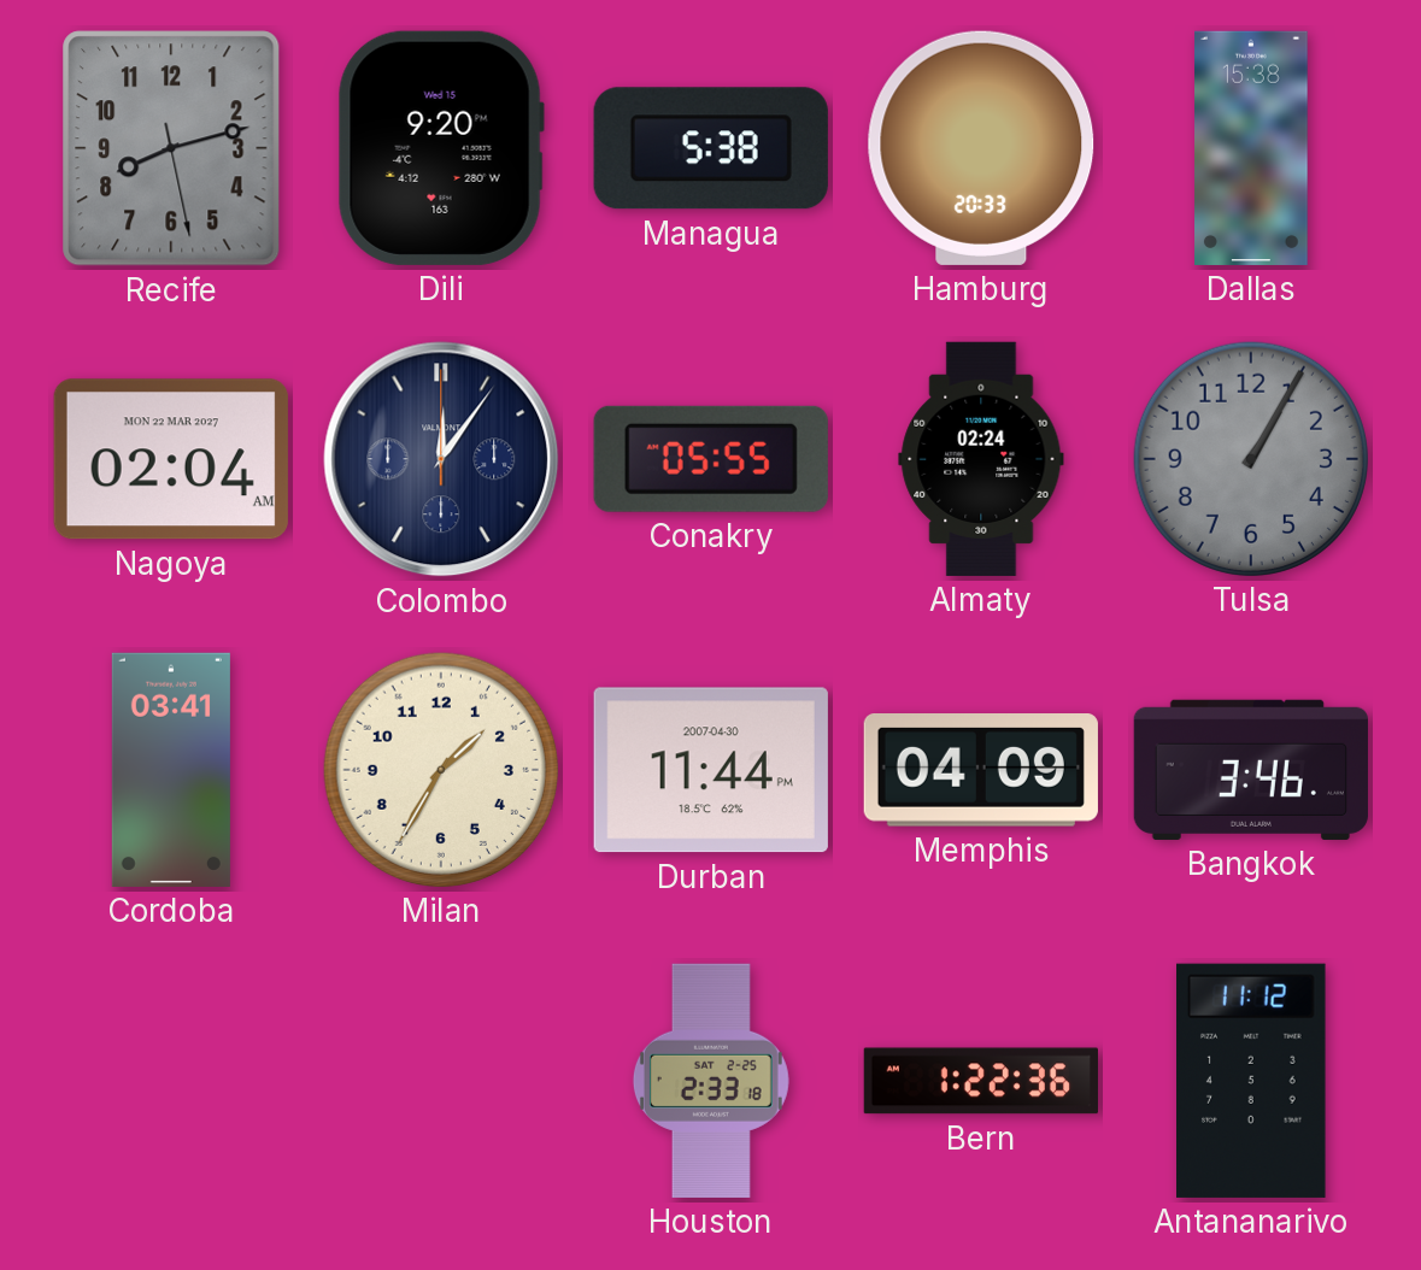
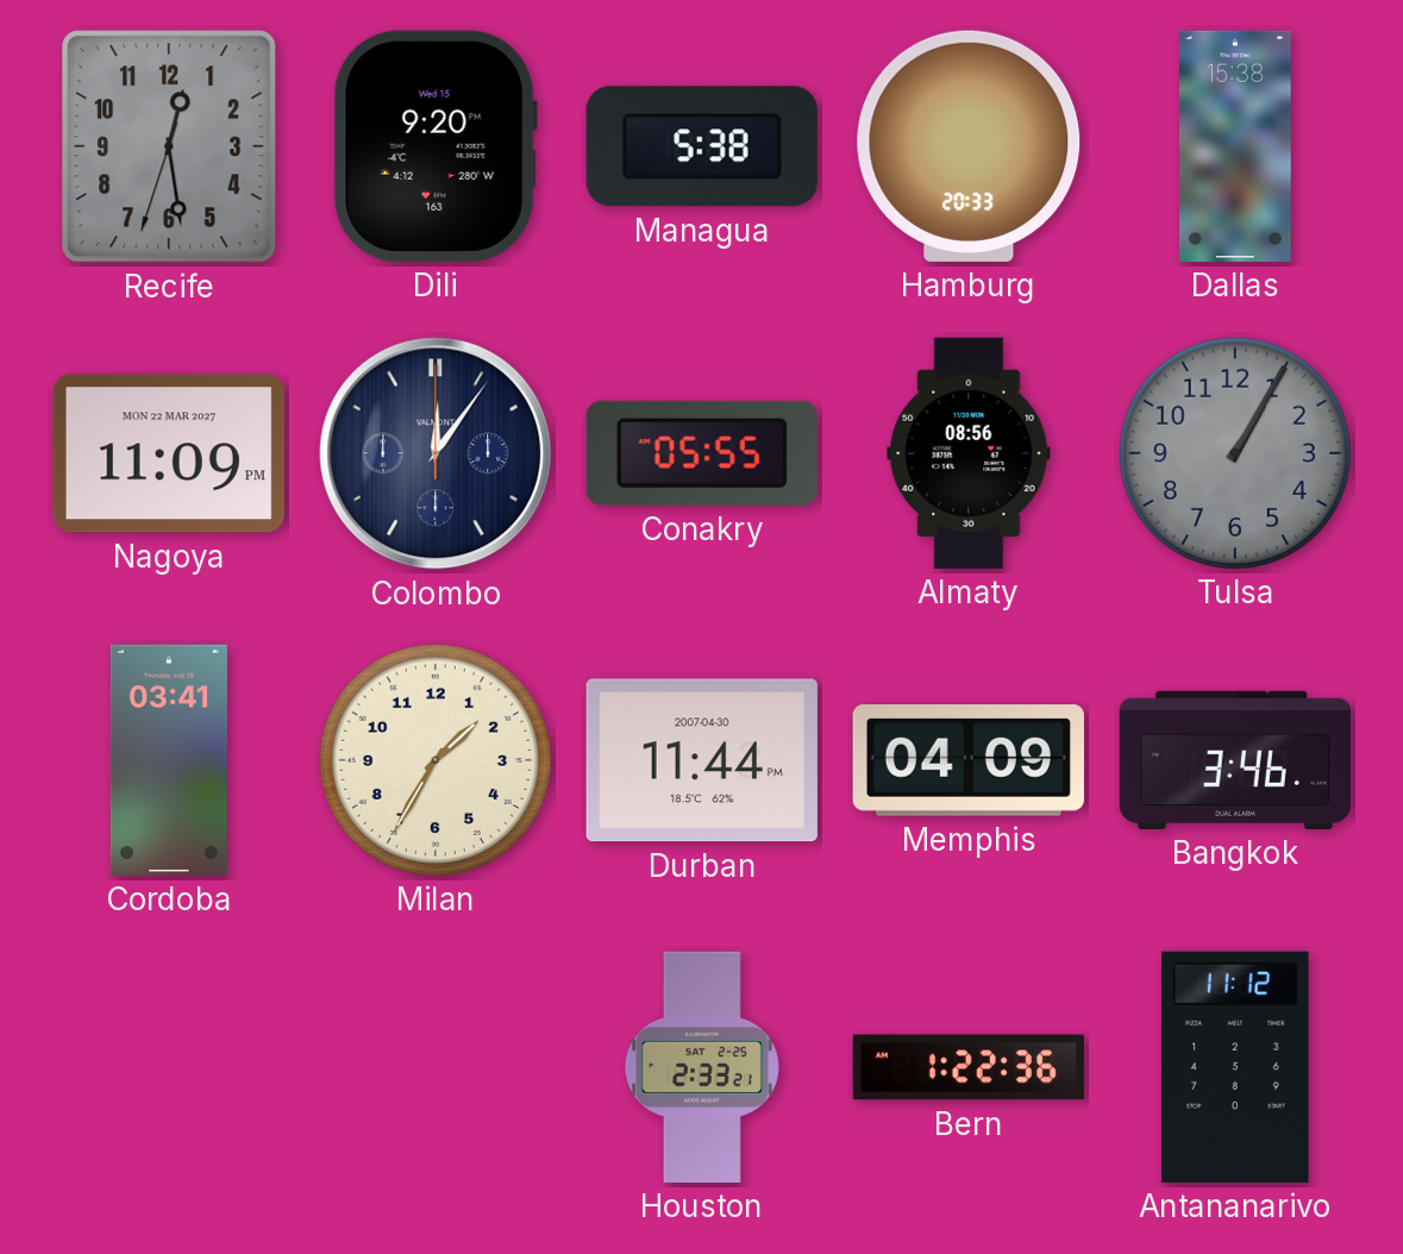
Recife: 8:12 -> 12:28
Nagoya: 02:04 -> 11:09
Almaty: 02:24 -> 08:56
Houston: 2:33:18 -> 2:33:21
